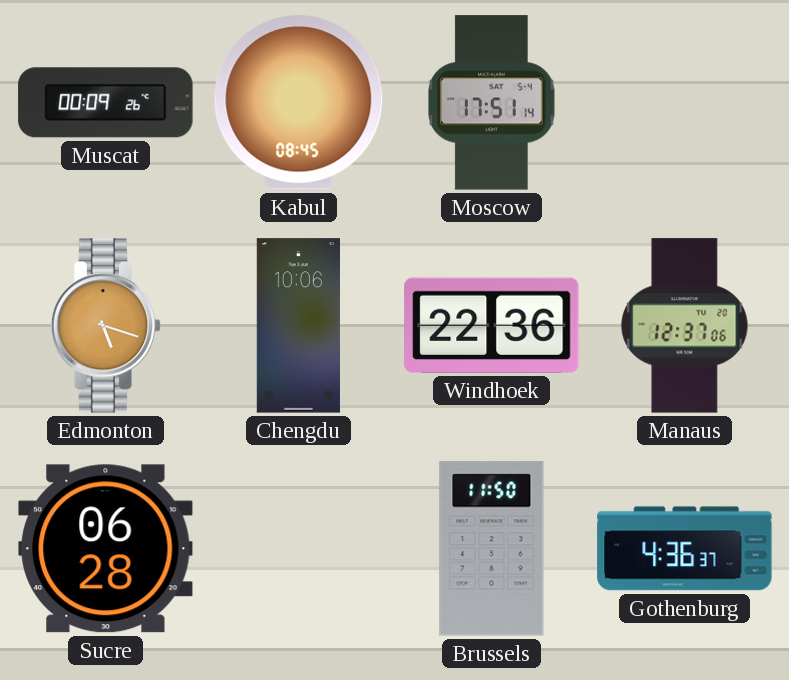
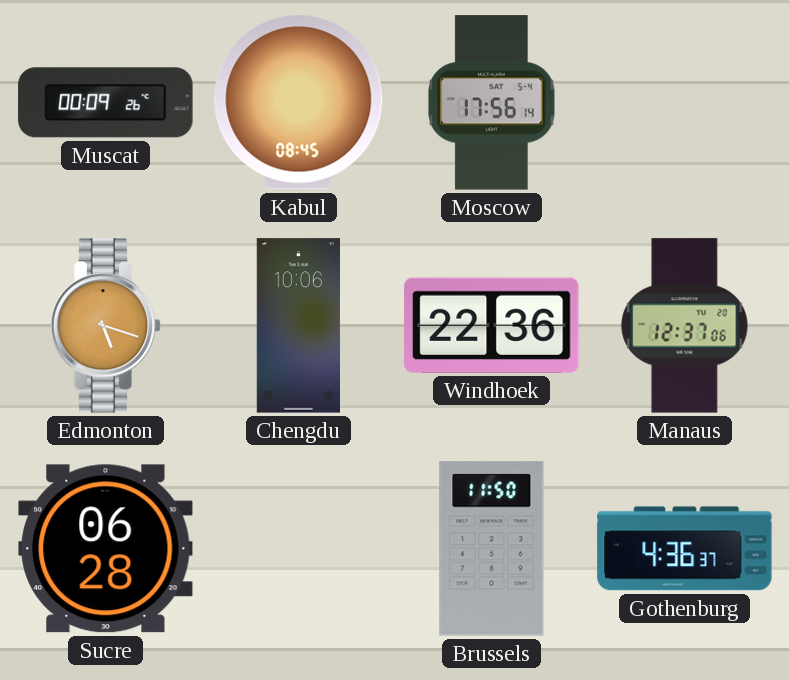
Moscow: 17:51 -> 17:56
